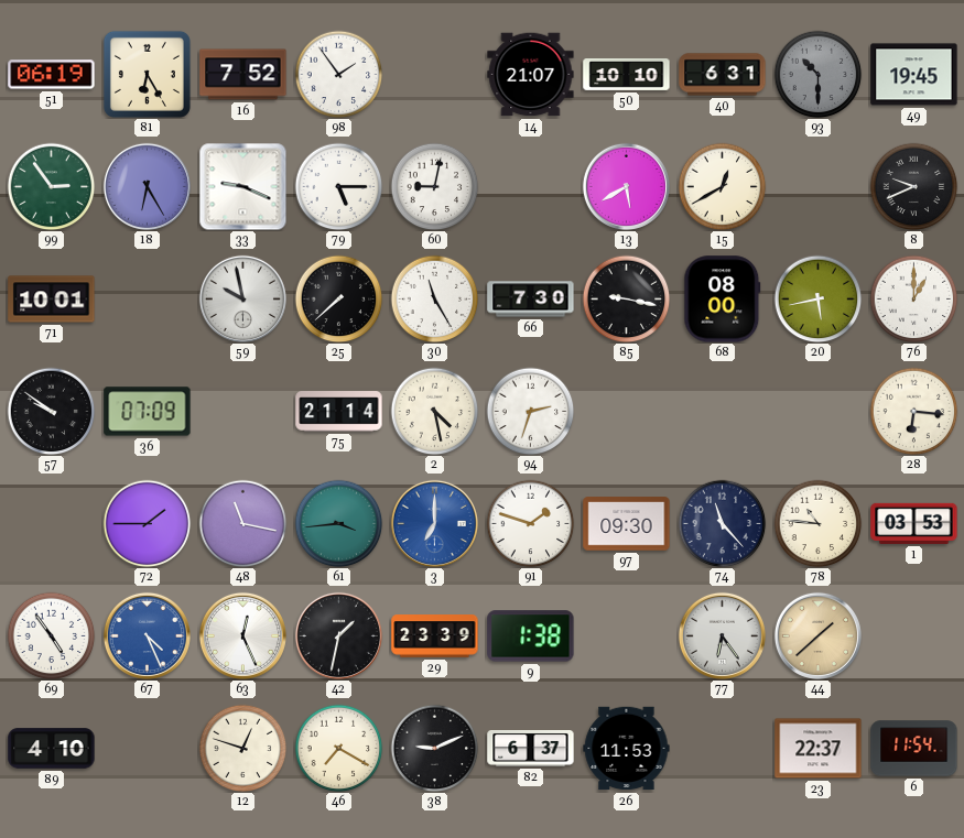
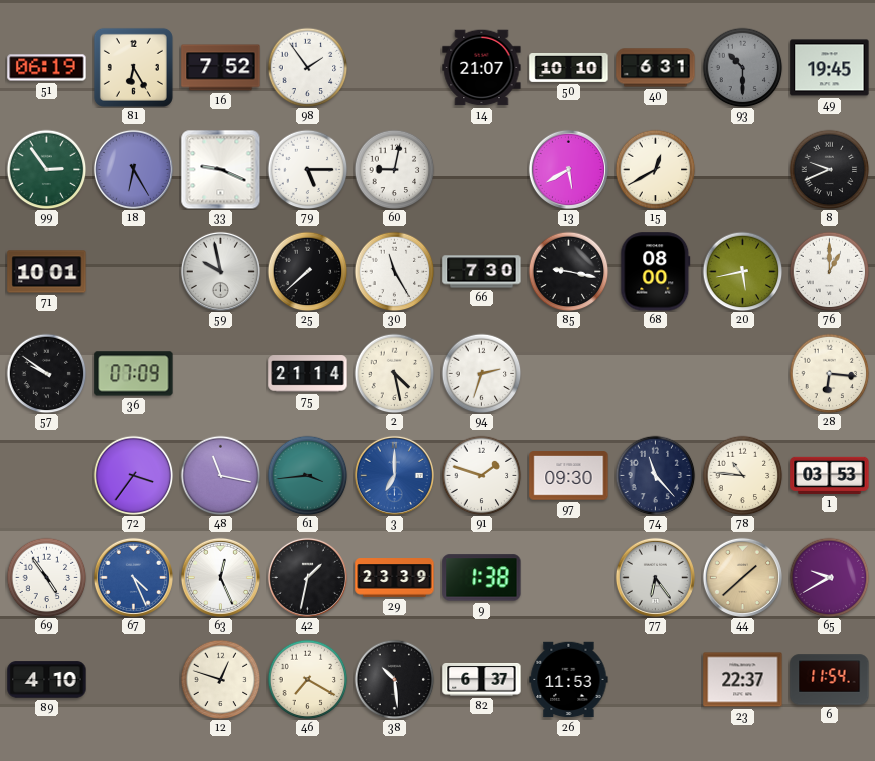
72: 1:45 -> 3:36
65: none -> 9:40
38: 9:11 -> 10:29
